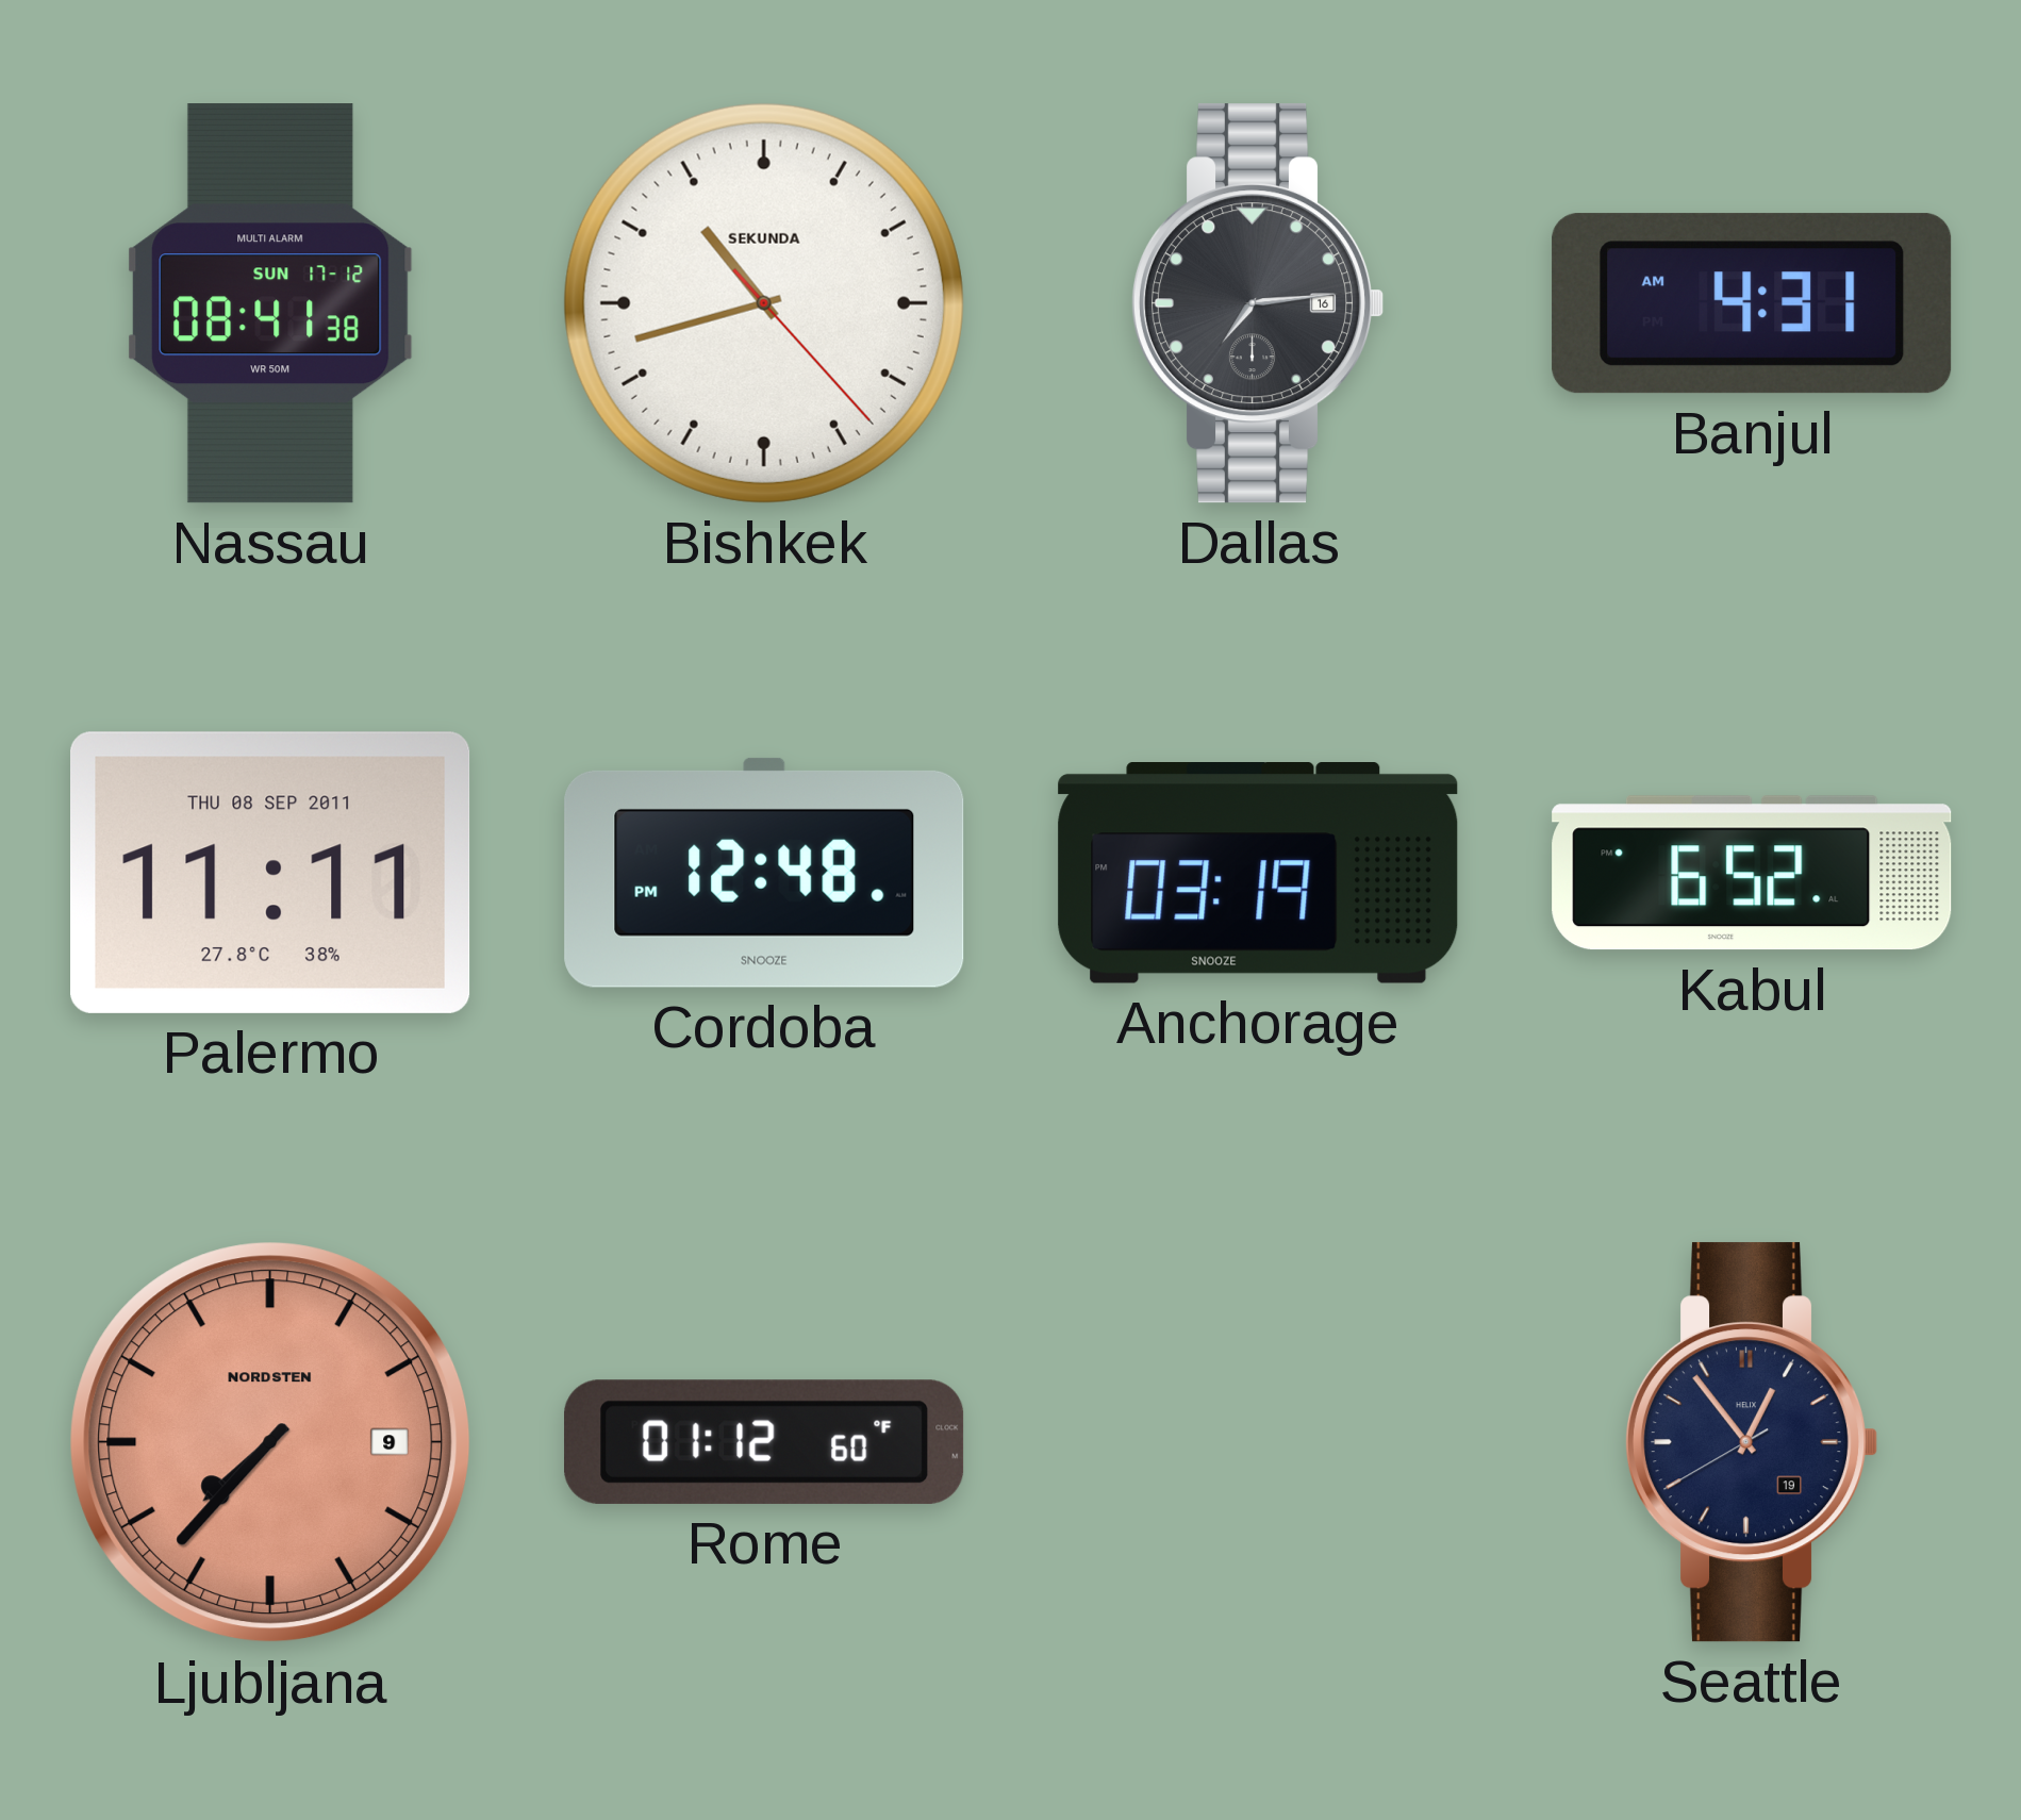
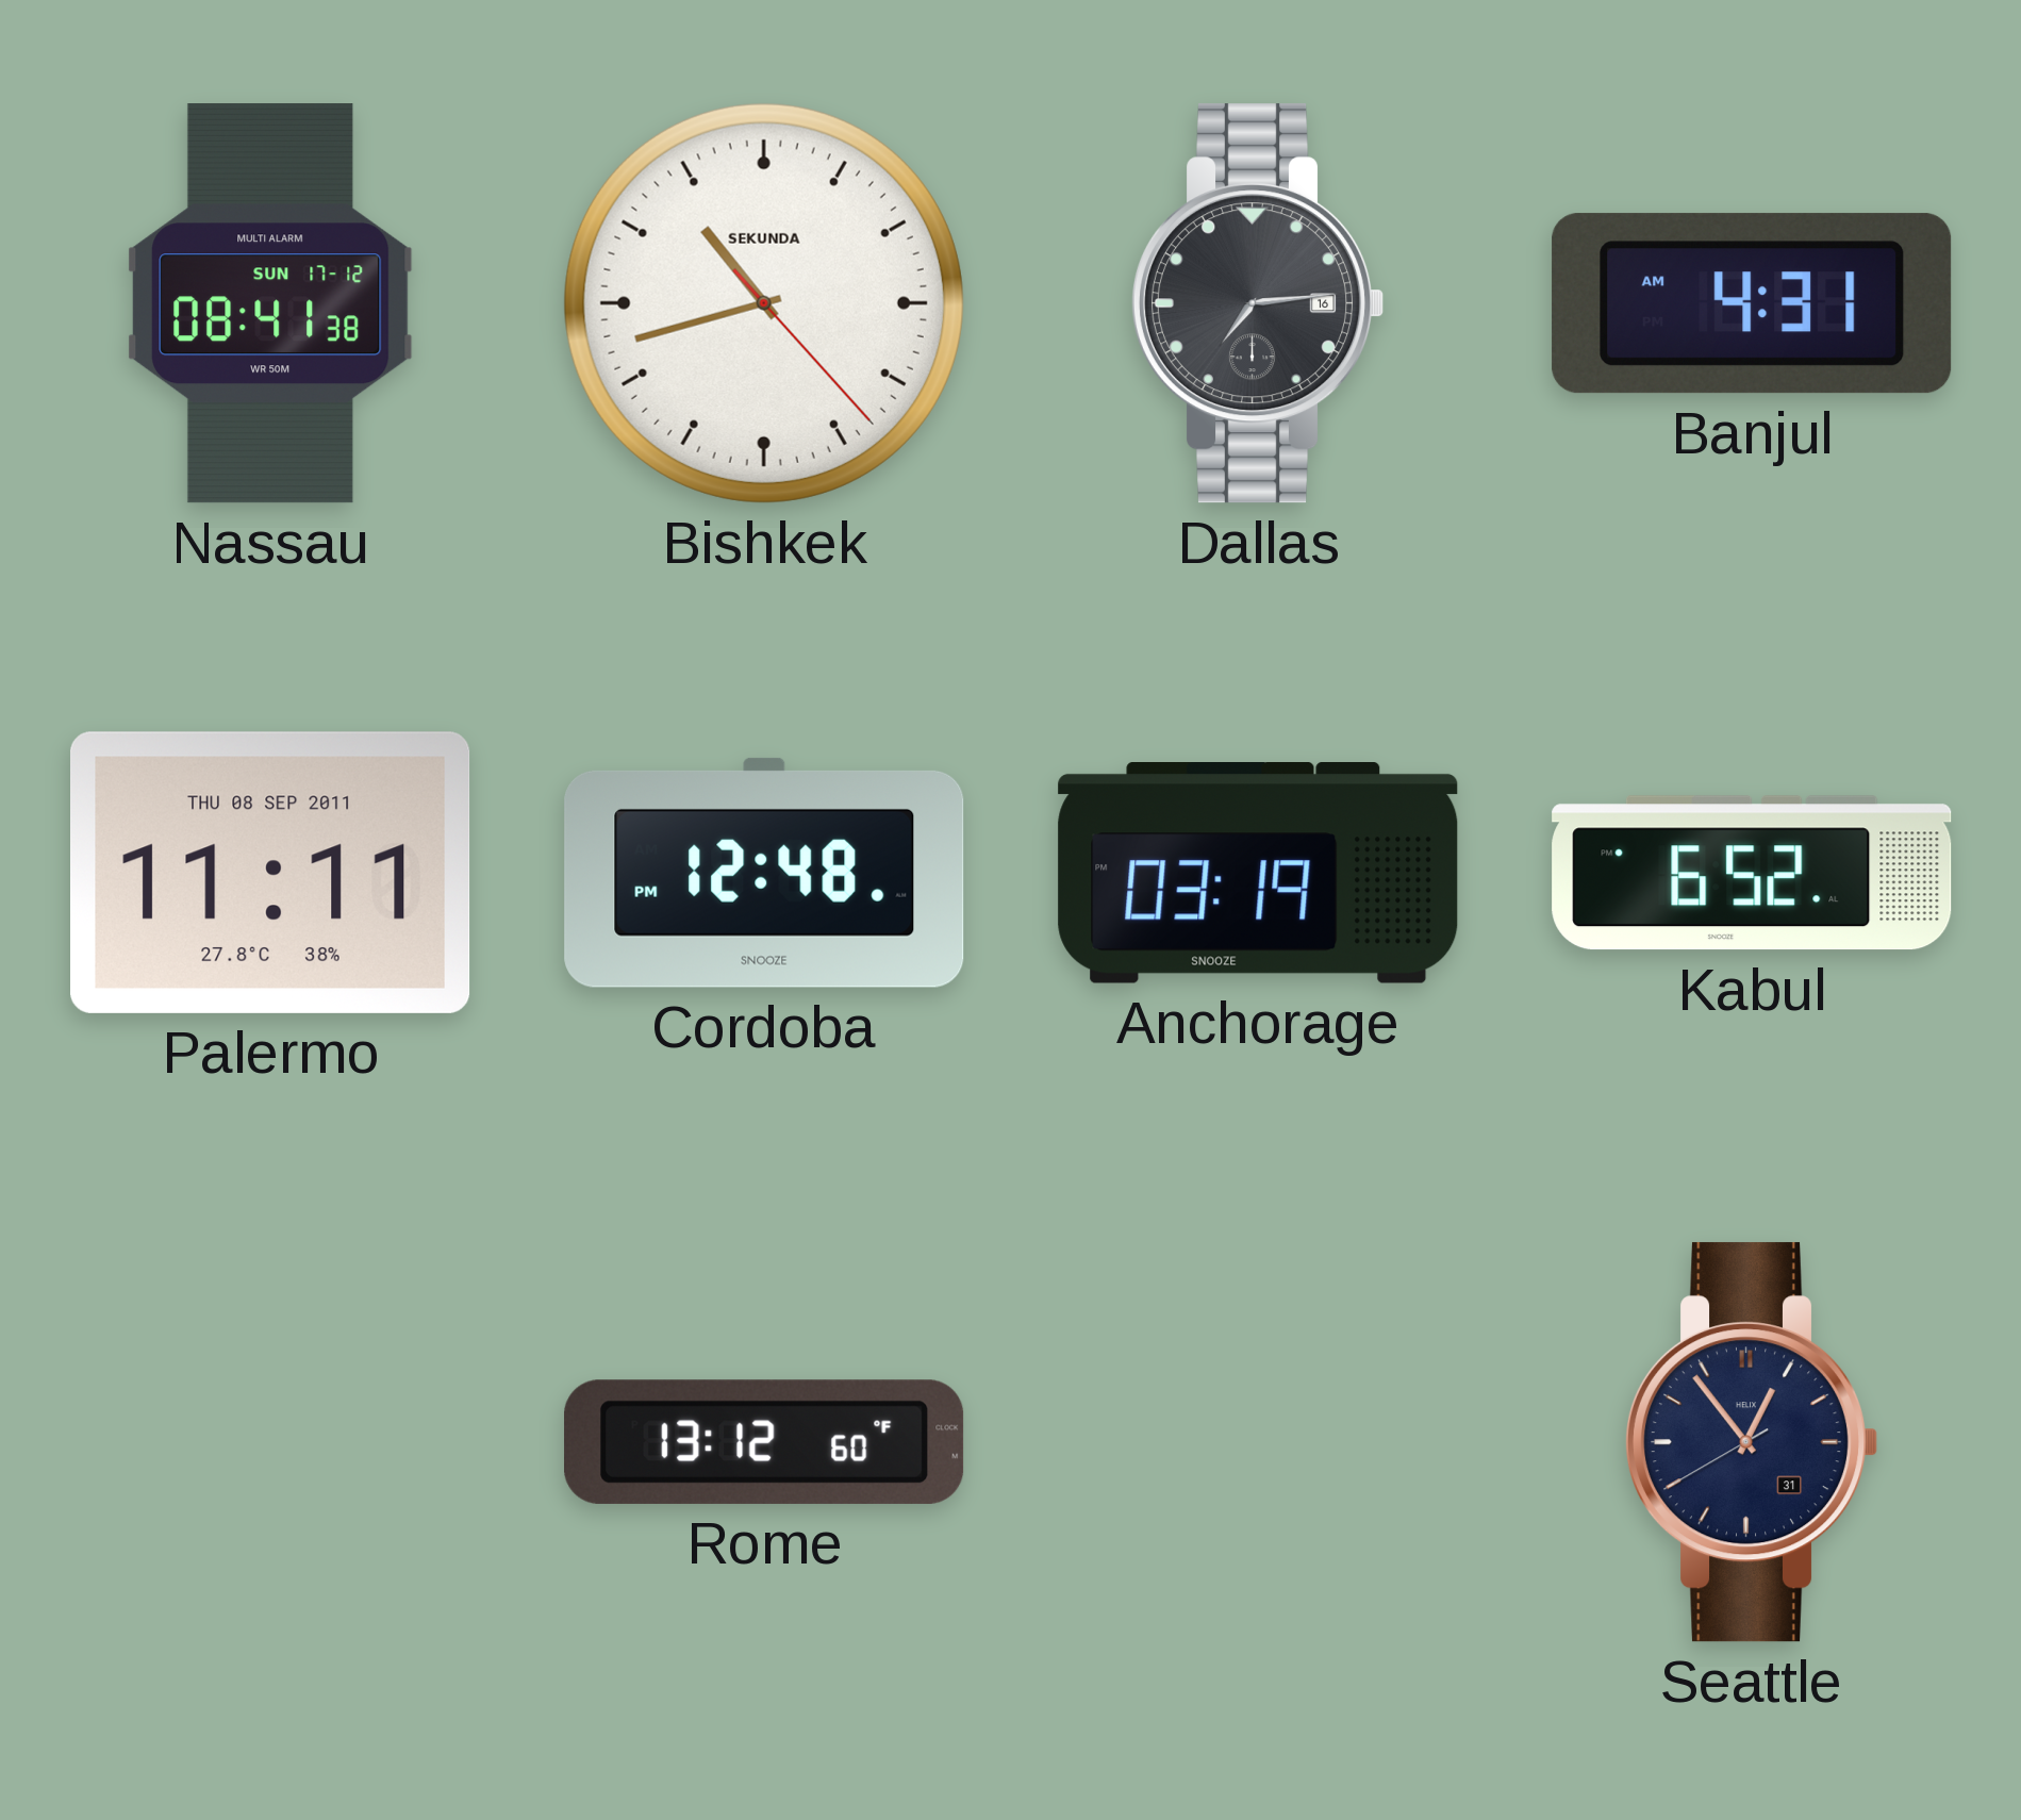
Ljubljana: 7:37 -> none
Rome: 01:12 -> 13:12
Seattle date: 19 -> 31
